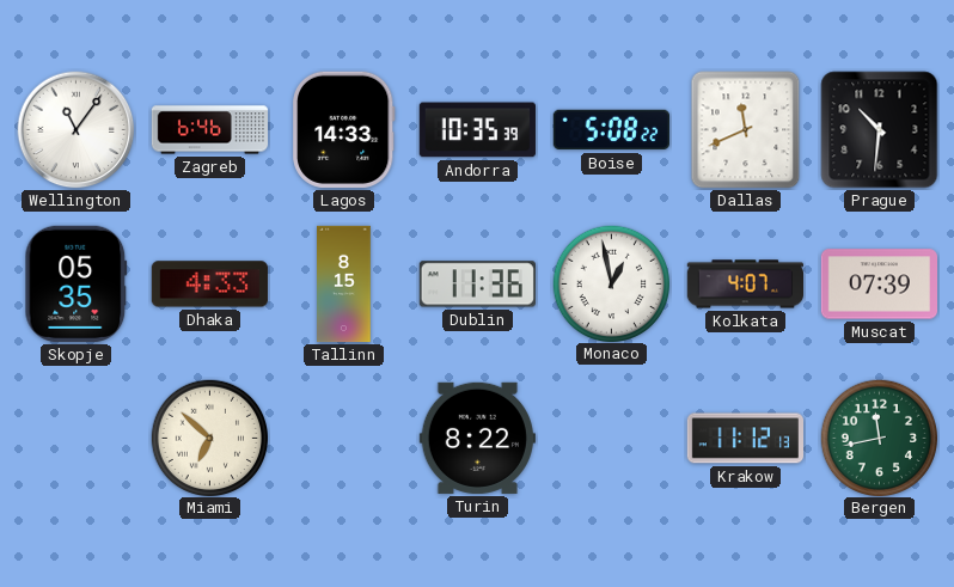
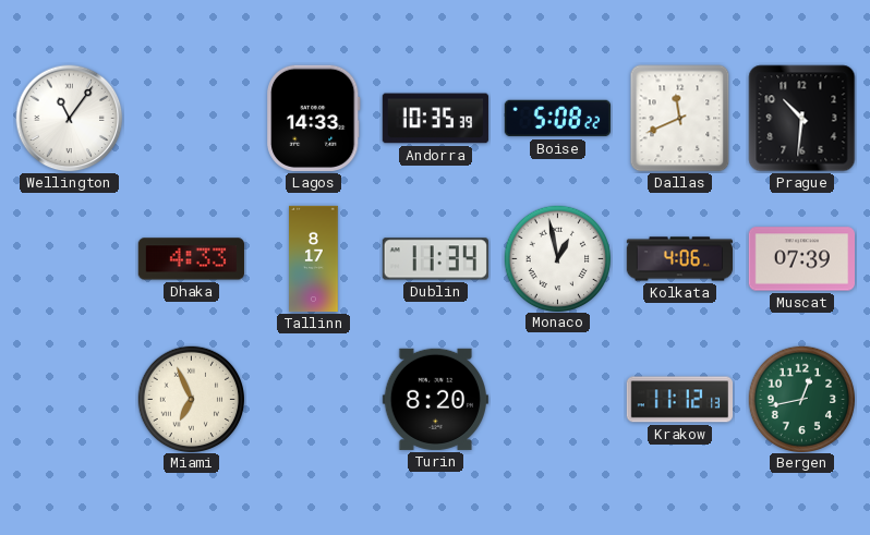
Zagreb: 6:46 -> none
Skopje: 05:35 -> none
Tallinn: 8:15 -> 8:17
Dublin: 11:36 -> 11:34
Kolkata: 4:07 -> 4:06
Miami: 6:52 -> 6:56
Turin: 8:22 -> 8:20
Bergen: 11:43 -> 12:43
